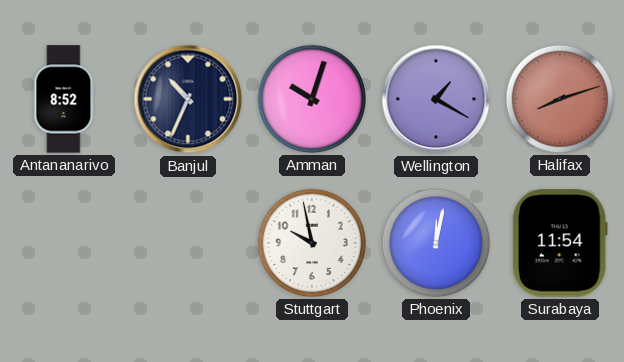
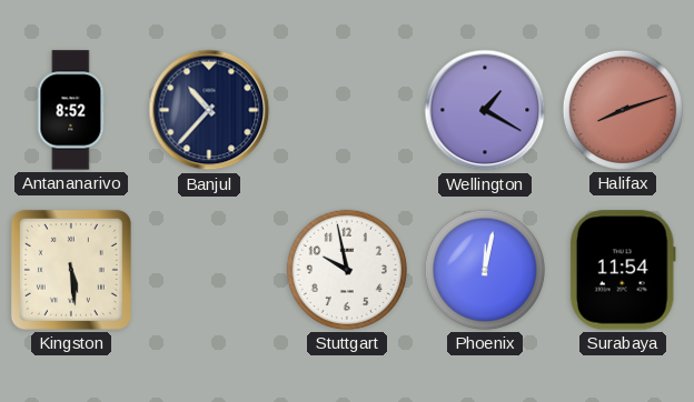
Banjul: 10:34 -> 10:37
Amman: 10:03 -> none
Kingston: none -> 5:29
